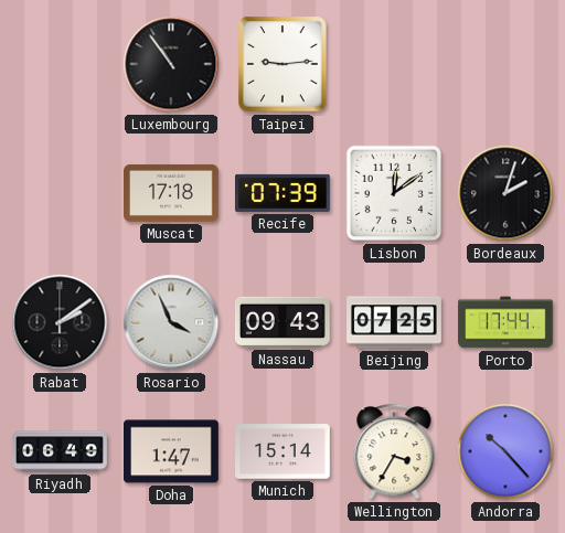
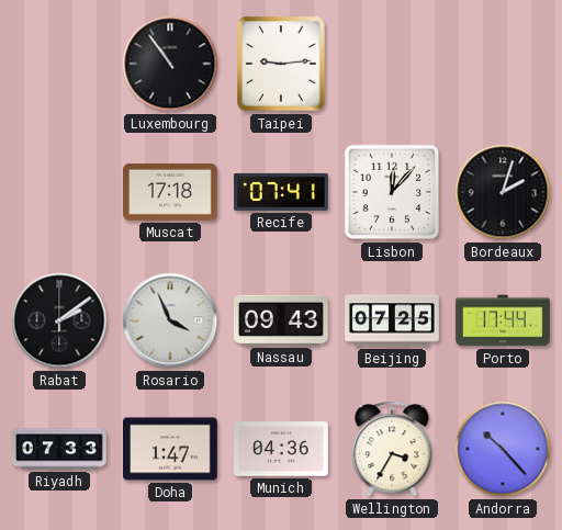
Recife: 07:39 -> 07:41
Lisbon: 12:09 -> 12:07
Riyadh: 06:49 -> 07:33
Munich: 15:14 -> 04:36
